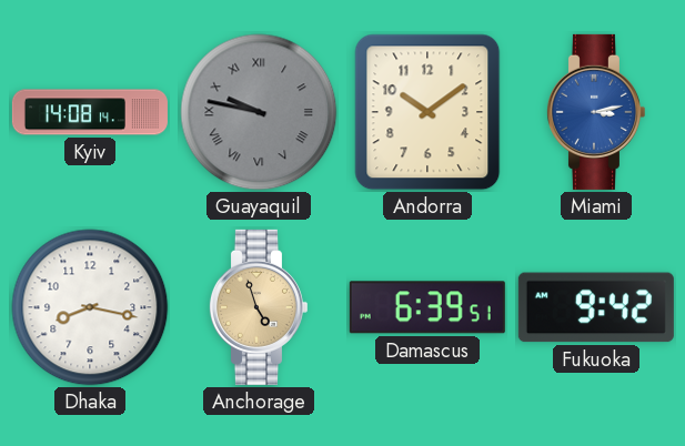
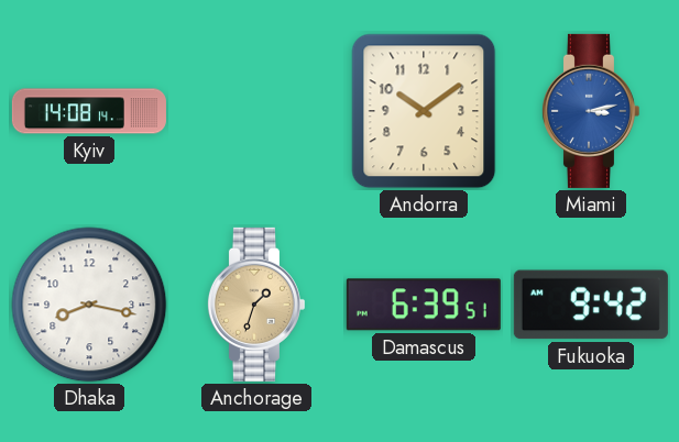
Guayaquil: 9:47 -> none
Anchorage: 4:57 -> 1:33
